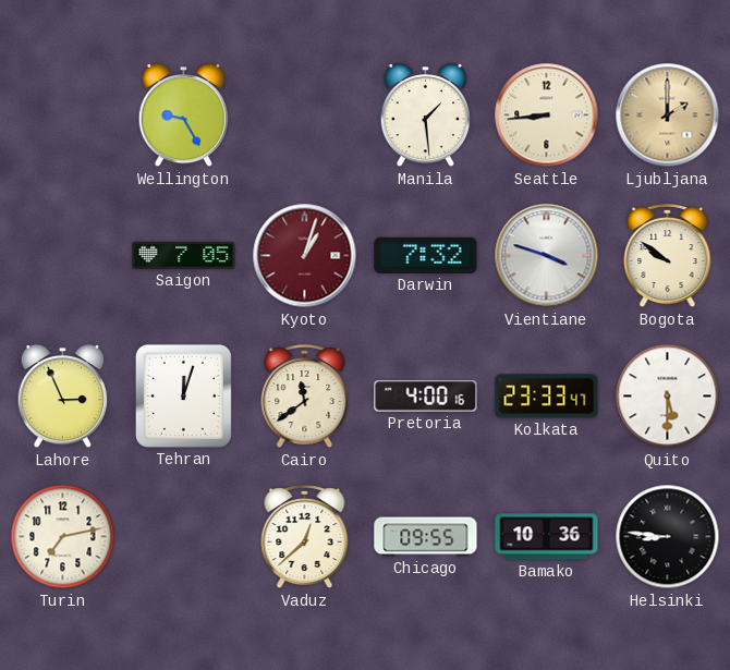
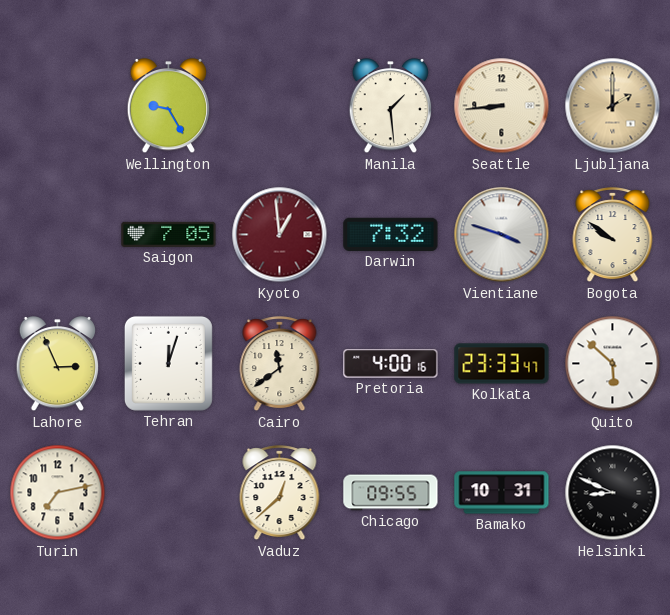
Kyoto: 1:03 -> 12:59
Quito: 5:30 -> 5:52
Bamako: 10:36 -> 10:31
Helsinki: 8:46 -> 8:49
